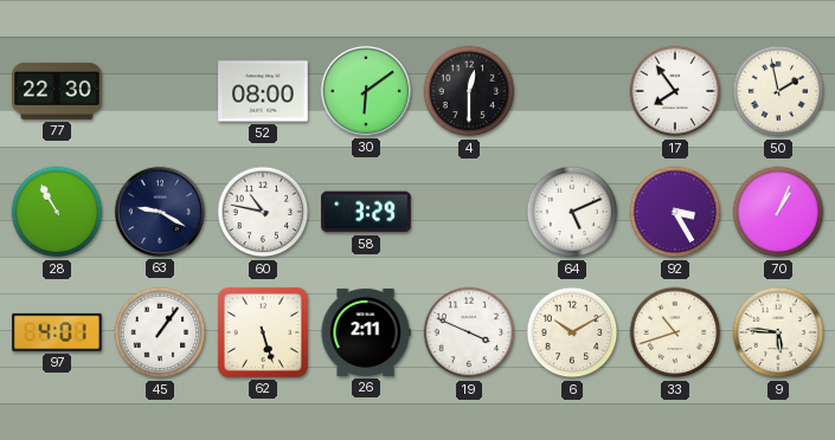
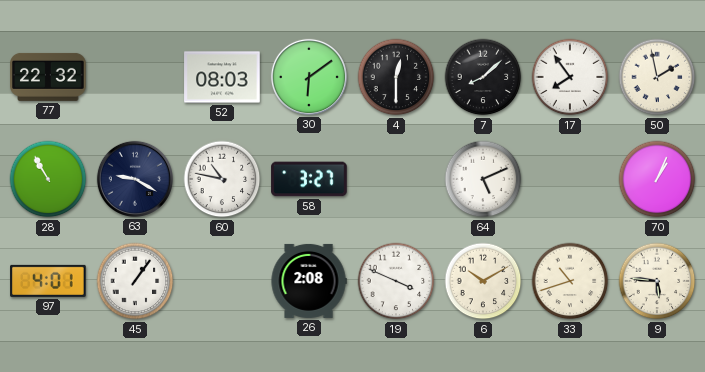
77: 22:30 -> 22:32
52: 08:00 -> 08:03
7: none -> 8:08
58: 3:29 -> 3:27
92: 3:25 -> none
62: 5:27 -> none
26: 2:11 -> 2:08
